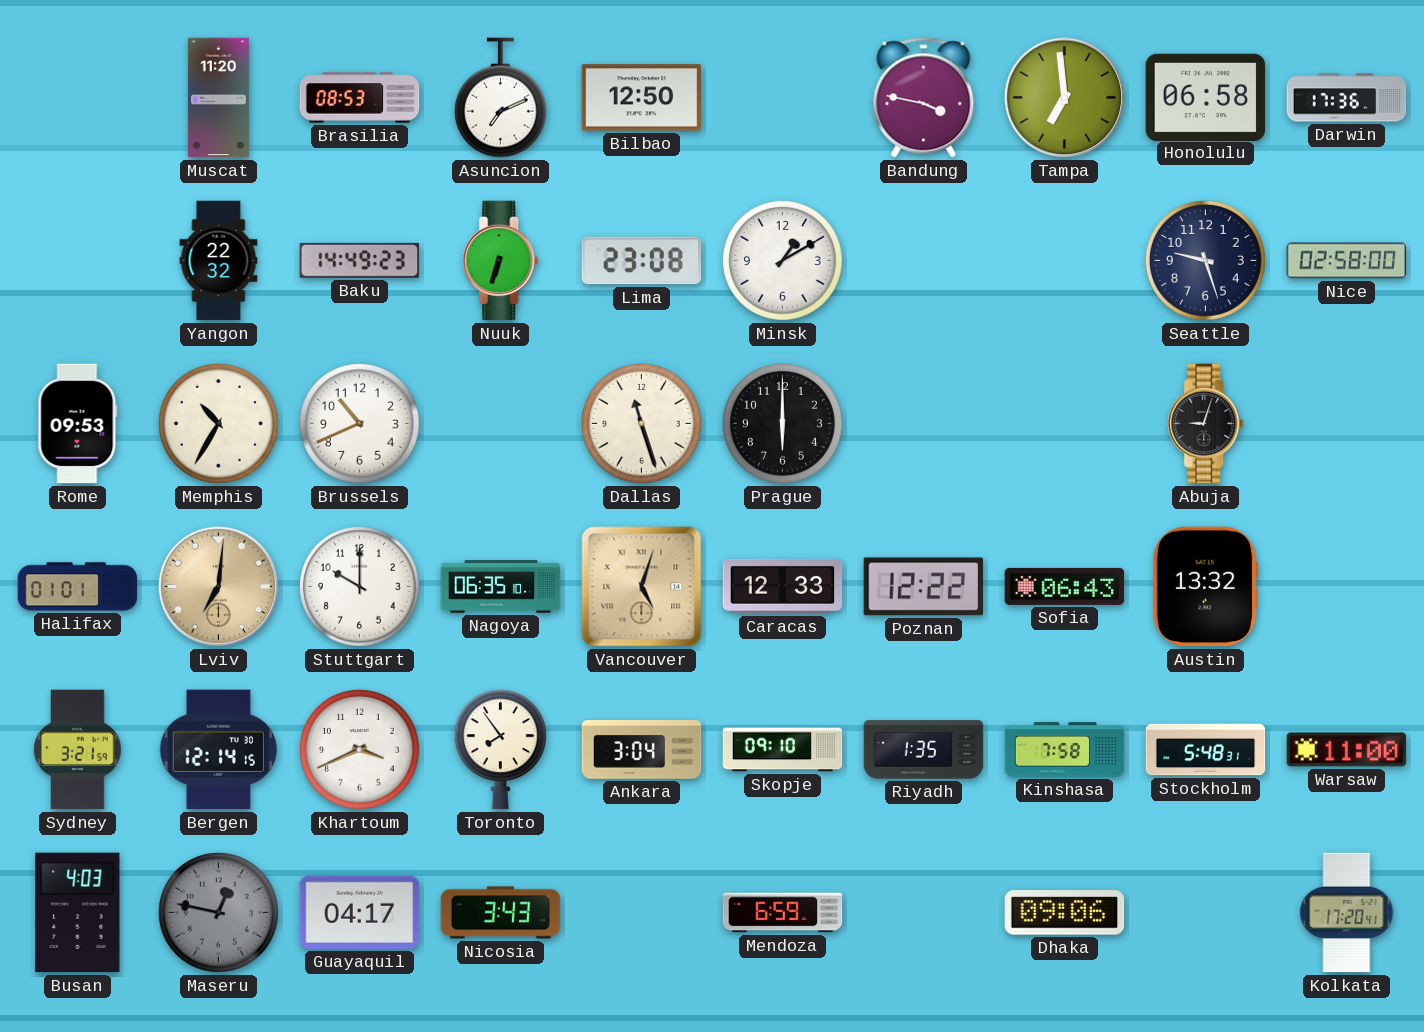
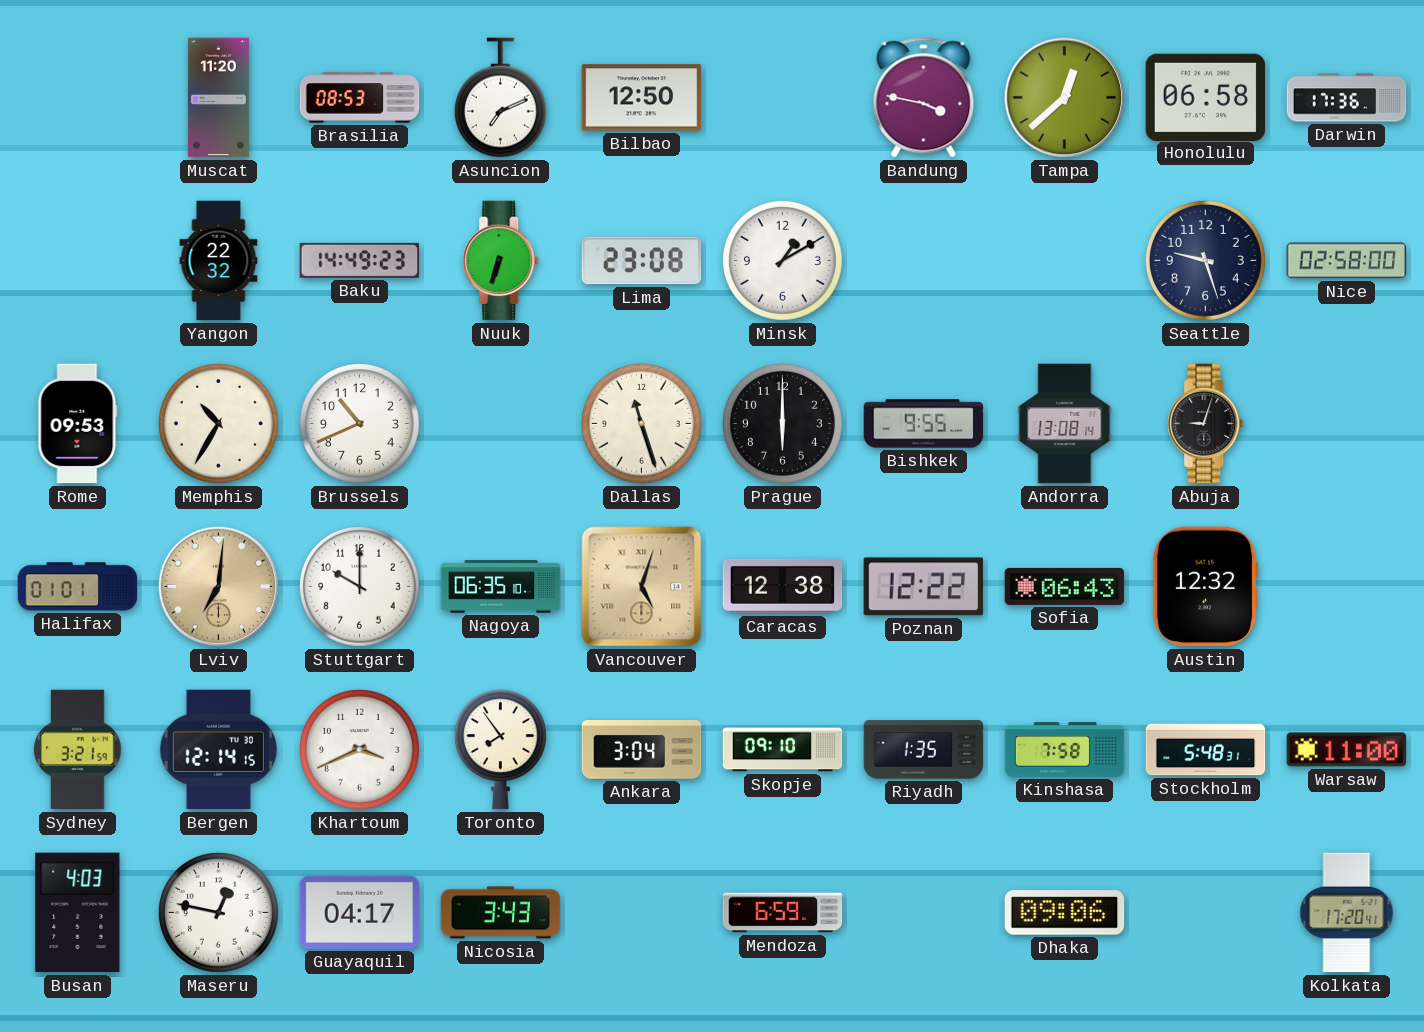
Tampa: 6:59 -> 12:38
Bishkek: none -> 9:55
Andorra: none -> 13:08
Caracas: 12:33 -> 12:38
Austin: 13:32 -> 12:32
Maseru dial: grey -> white
